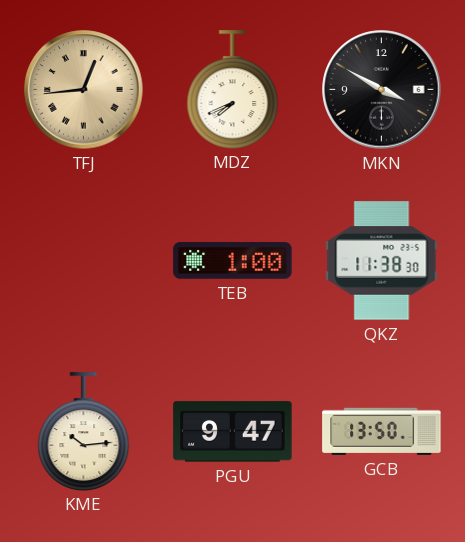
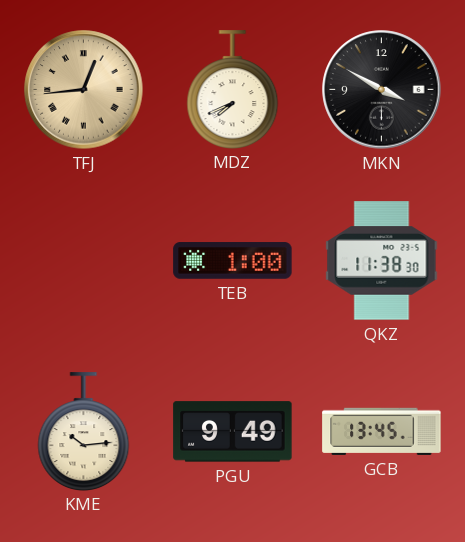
PGU: 9:47 -> 9:49
GCB: 13:50 -> 13:45
